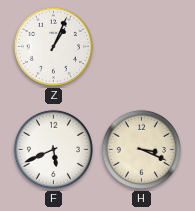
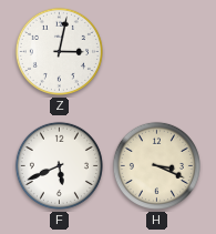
Z: 1:04 -> 3:02
